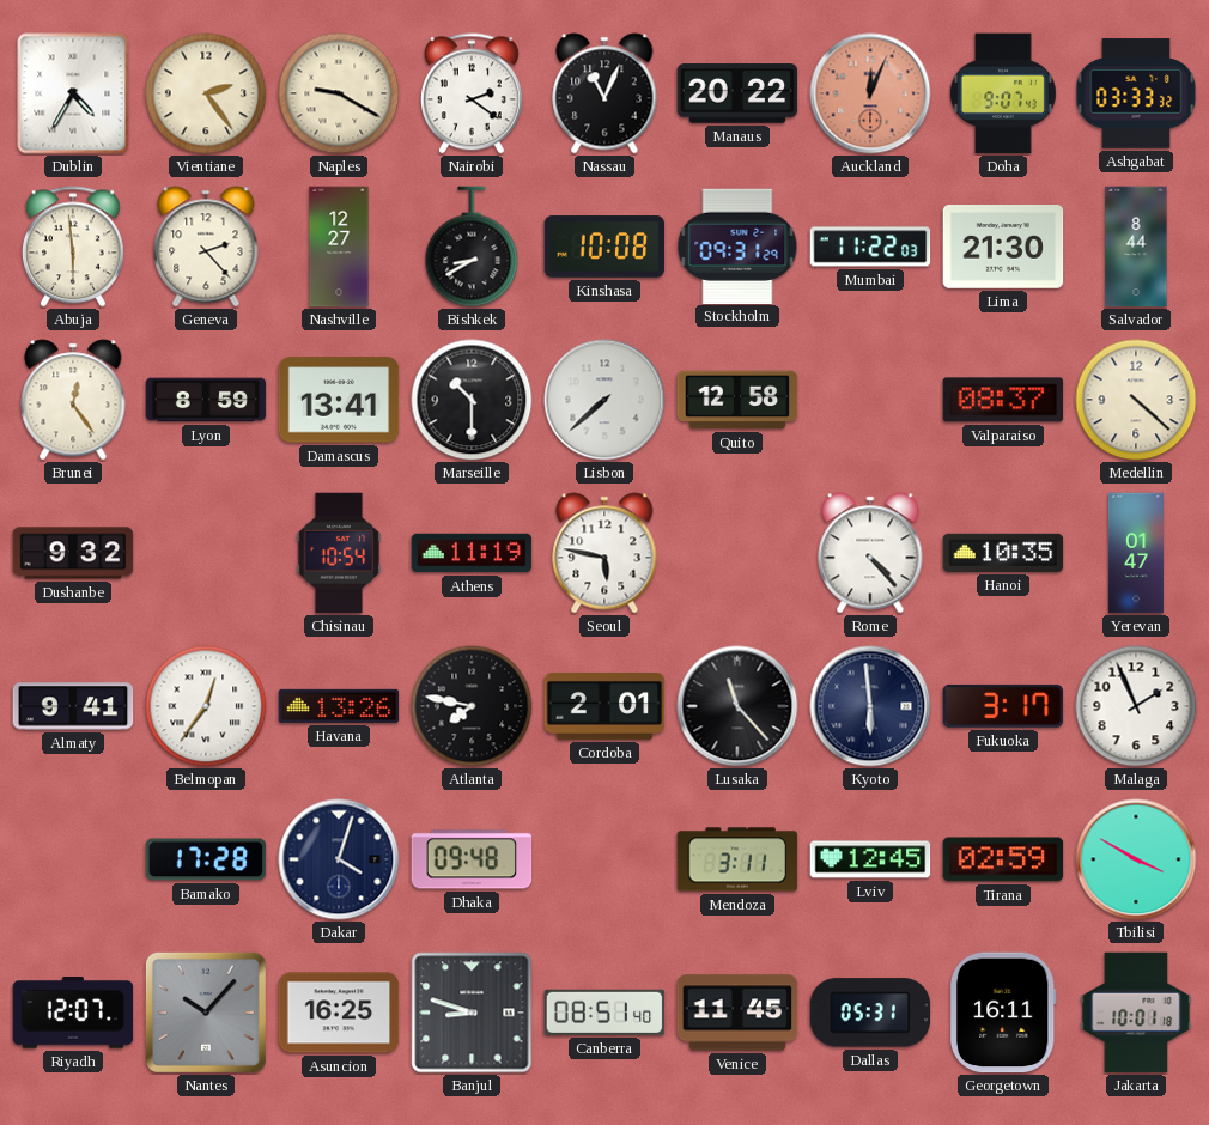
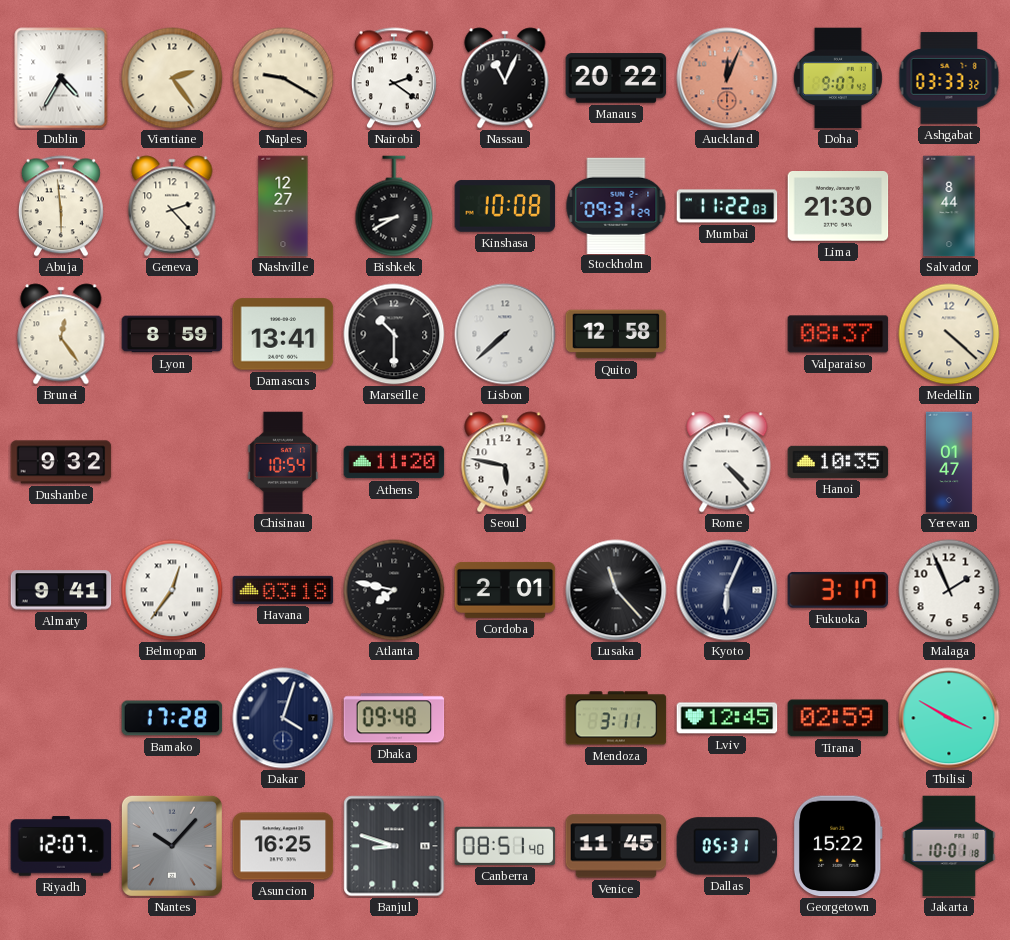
Athens: 11:19 -> 11:20
Havana: 13:26 -> 03:18
Kyoto: 5:59 -> 6:04
Georgetown: 16:11 -> 15:22
